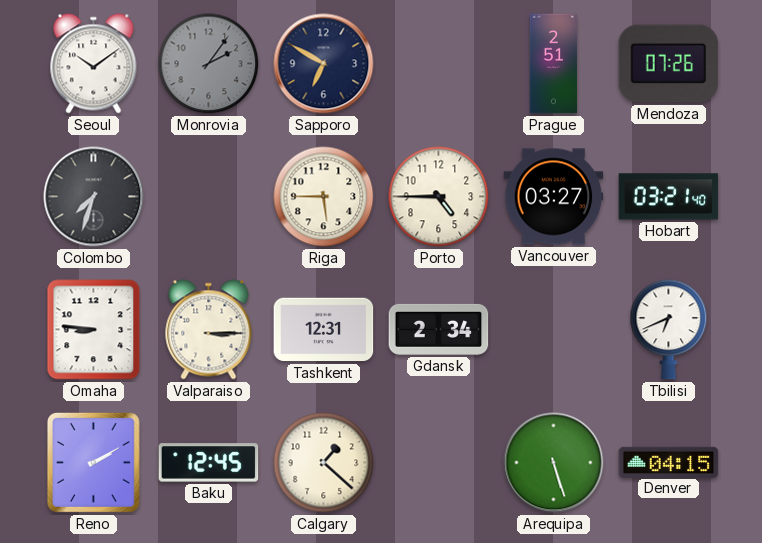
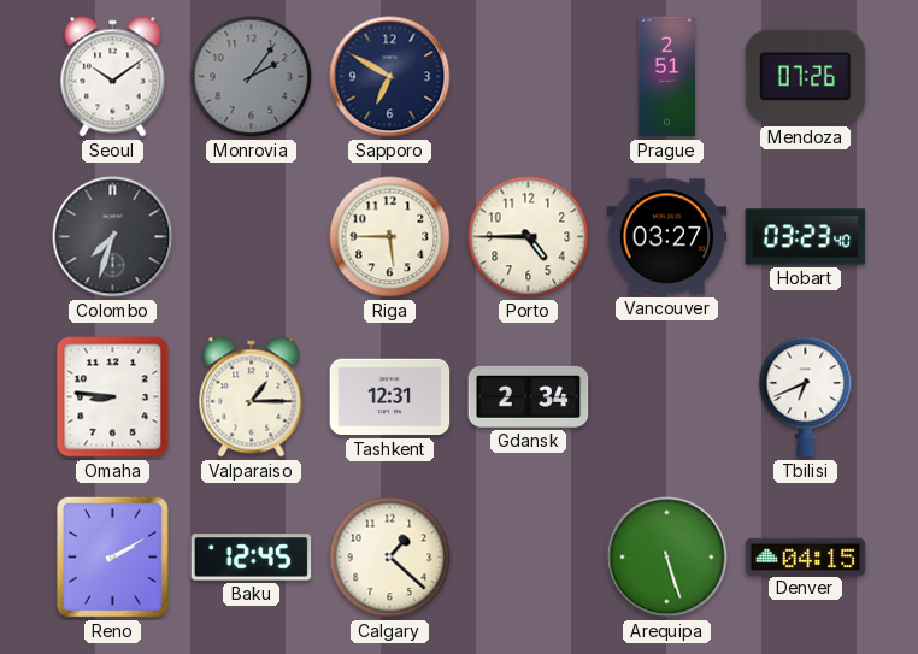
Hobart: 03:21 -> 03:23
Valparaiso: 3:15 -> 1:15
